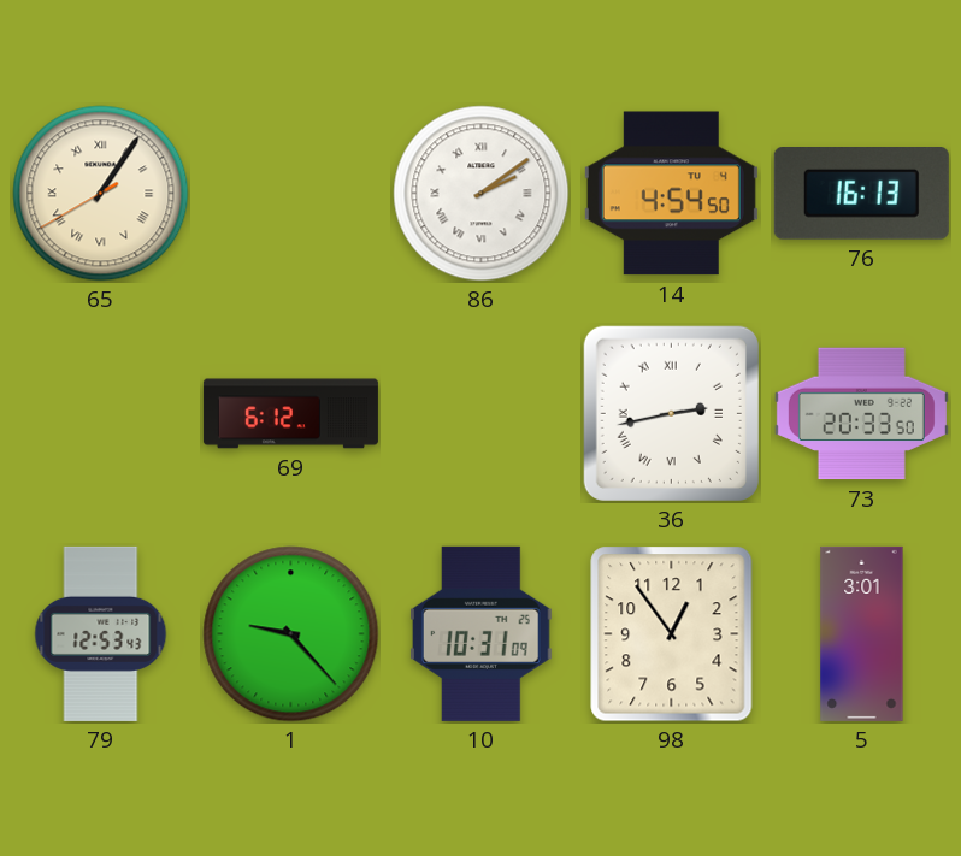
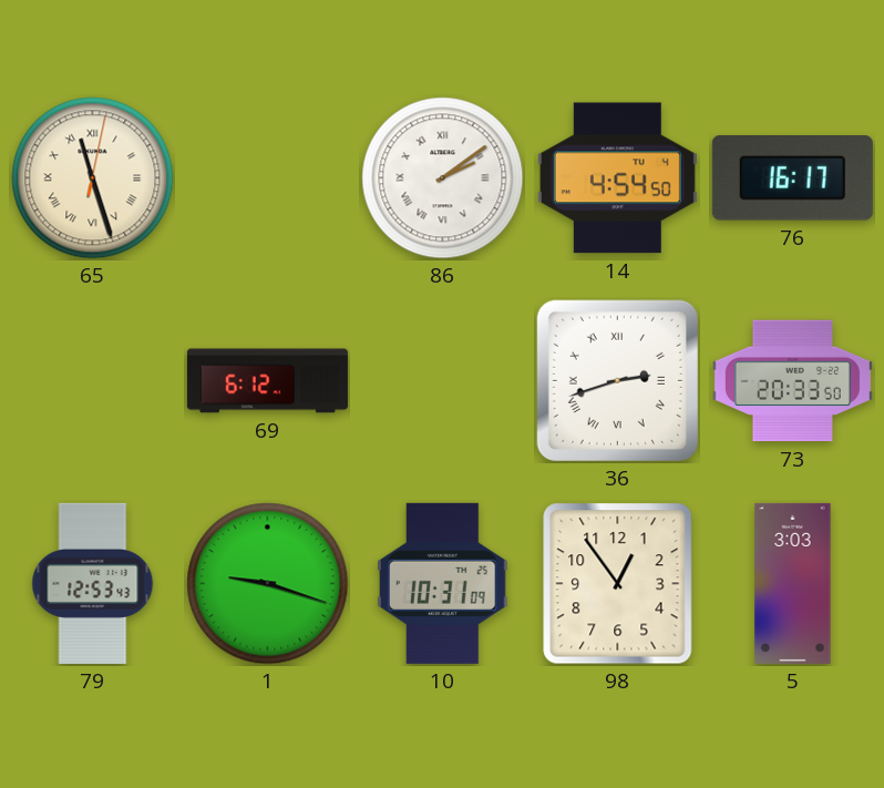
65: 1:05 -> 11:27
76: 16:13 -> 16:17
36: 2:43 -> 2:42
1: 9:23 -> 9:18
5: 3:01 -> 3:03
